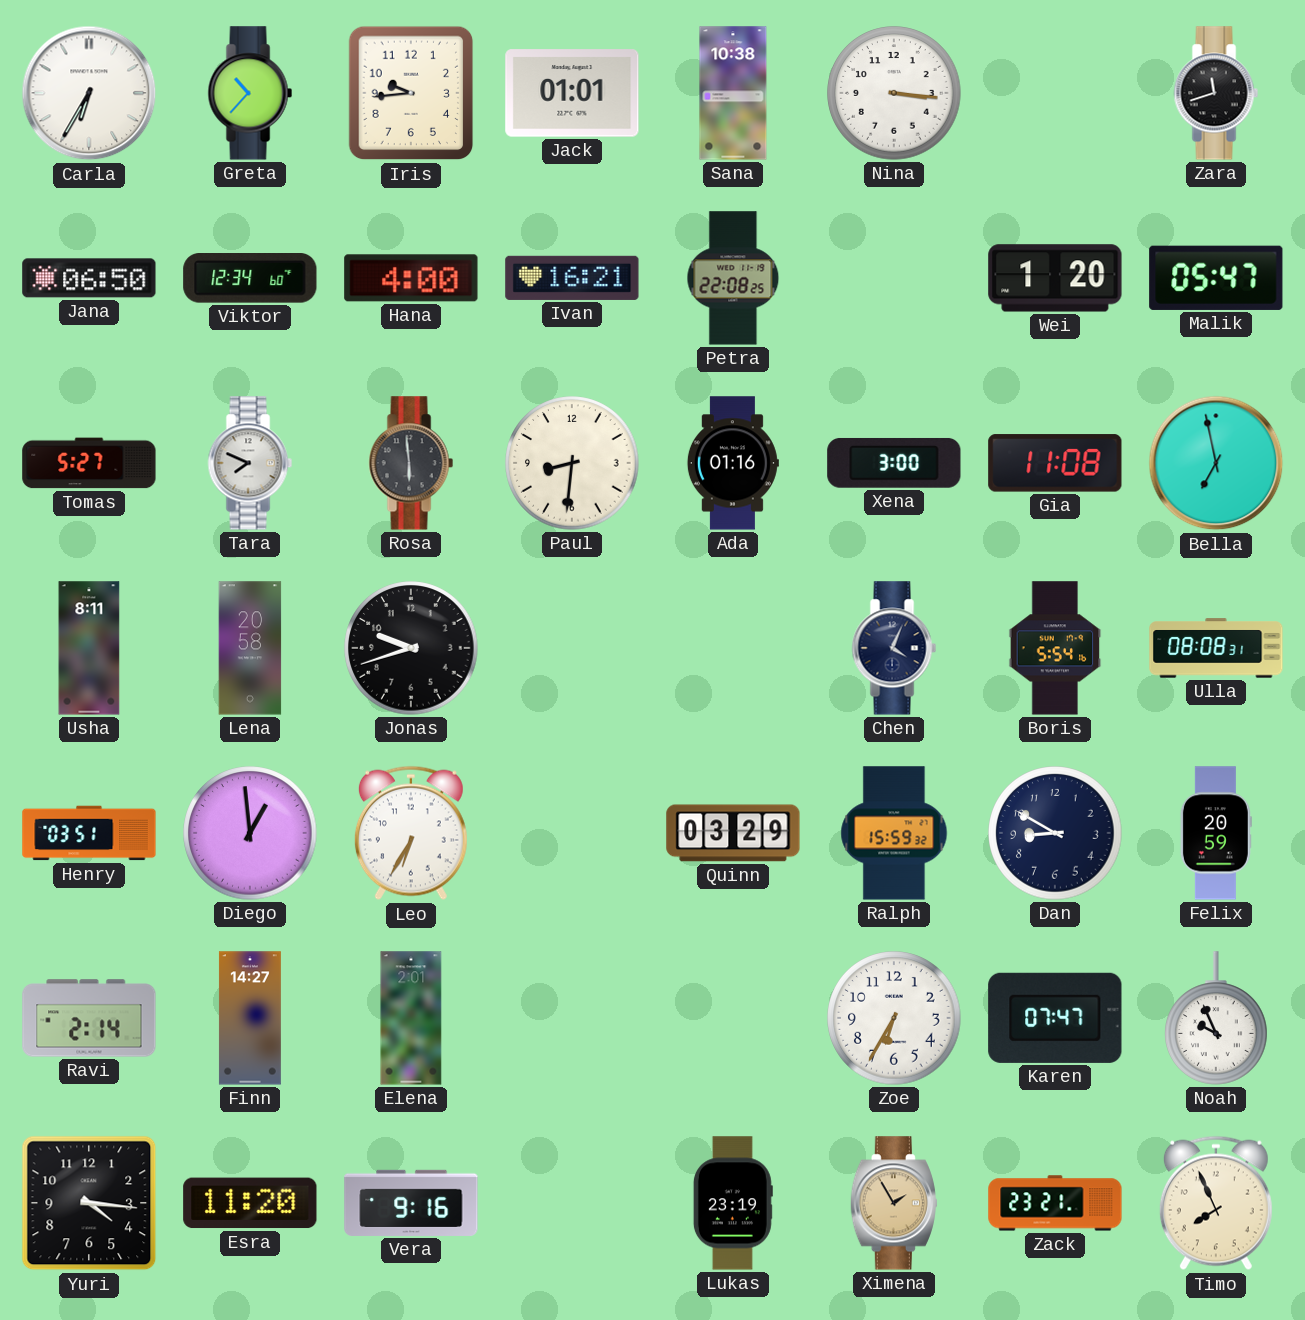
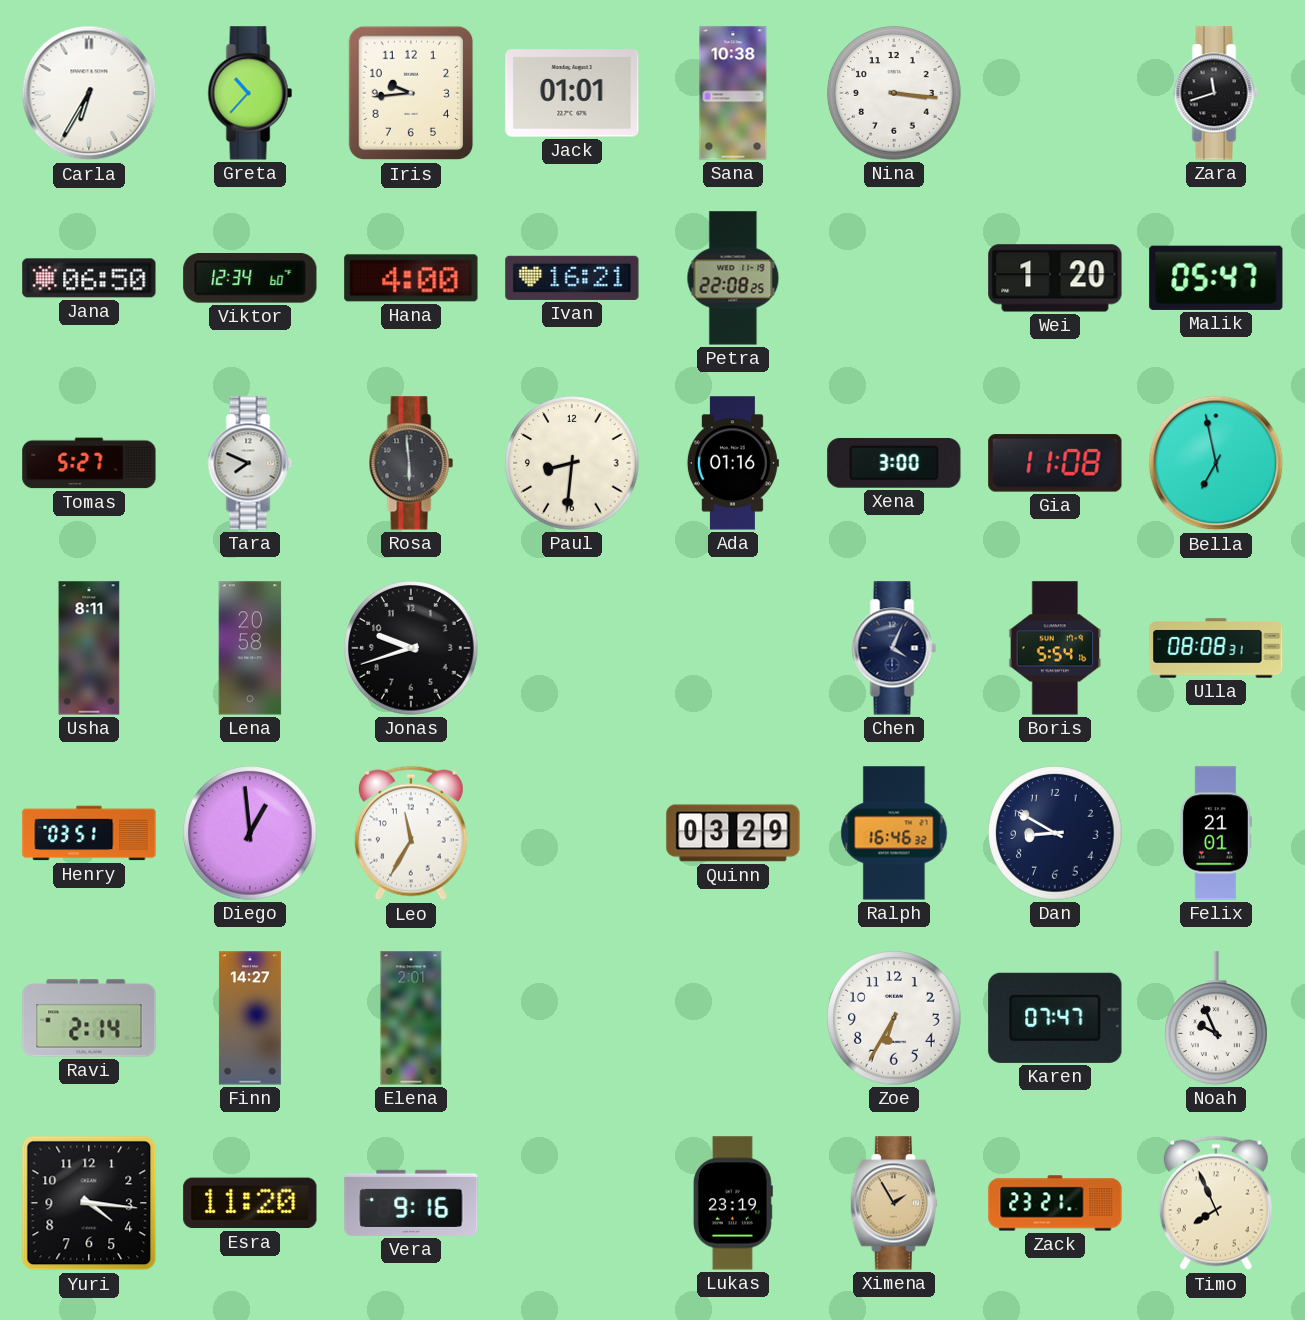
Leo: 6:35 -> 11:35
Ralph: 15:59 -> 16:46
Felix: 20:59 -> 21:01
